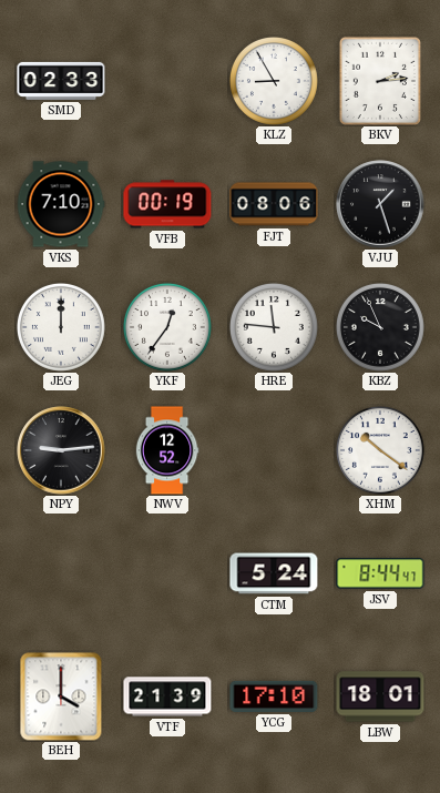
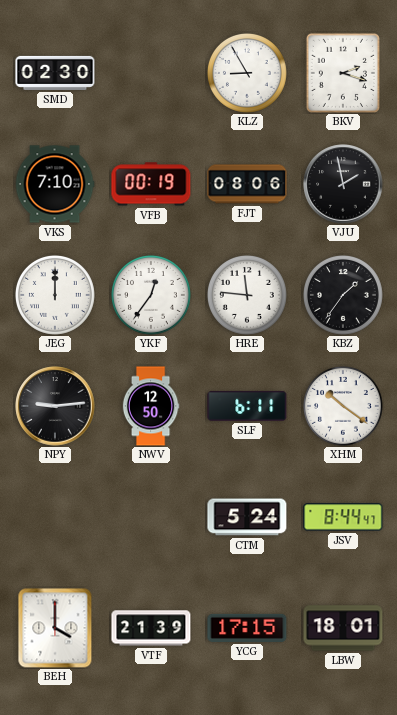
SMD: 02:33 -> 02:30
BKV: 2:14 -> 2:18
VJU: 1:27 -> 1:58
KBZ: 9:56 -> 1:36
NWV: 12:52 -> 12:50
SLF: none -> 6:11
YCG: 17:10 -> 17:15
